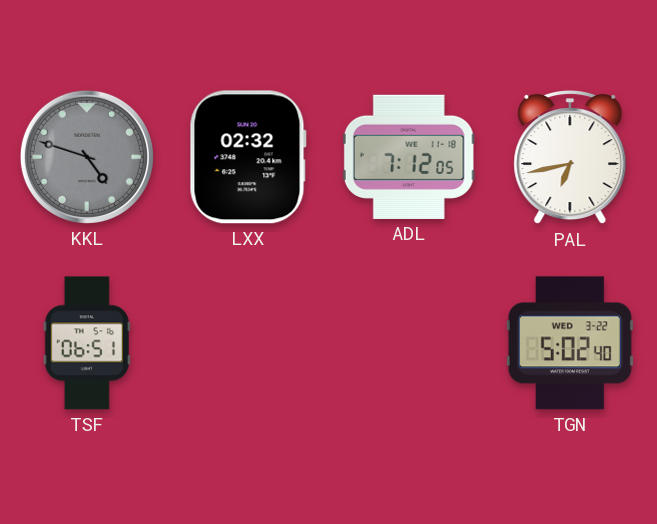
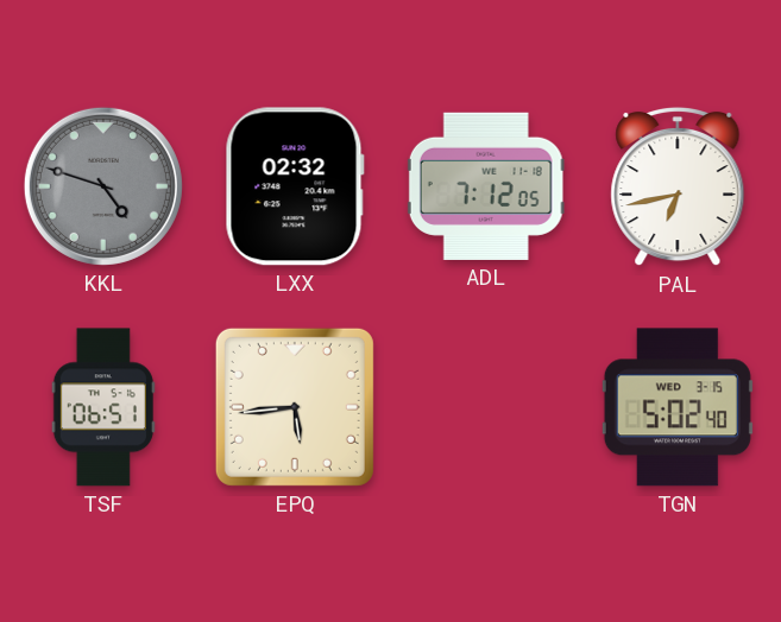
EPQ: none -> 5:44
TGN date: WED 3-22 -> WED 3-15
